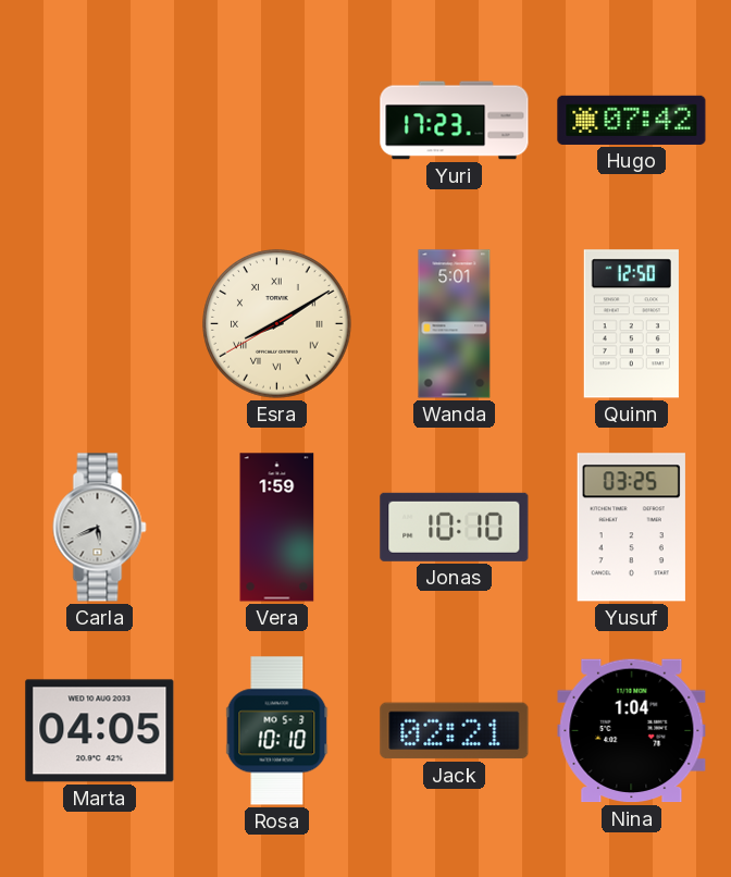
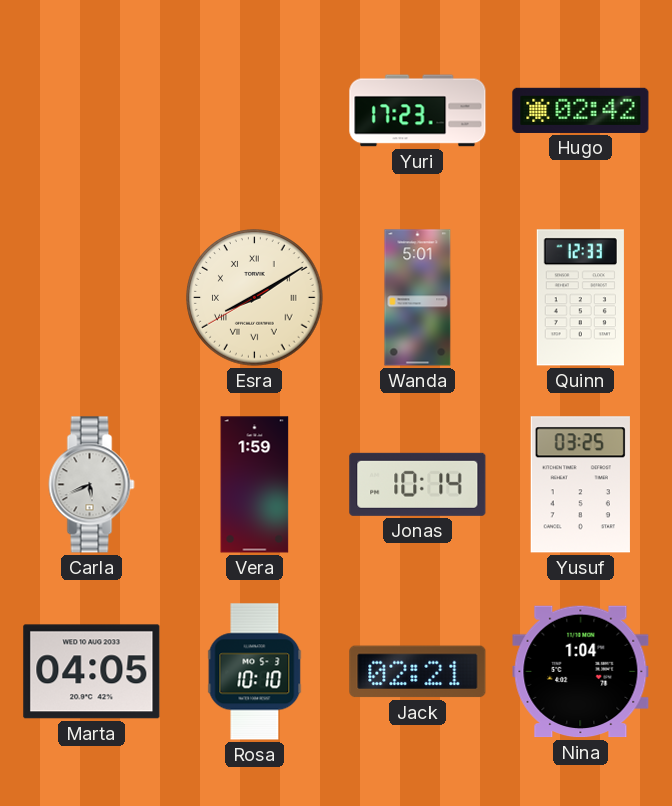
Hugo: 07:42 -> 02:42
Quinn: 12:50 -> 12:33
Jonas: 10:10 -> 10:14
